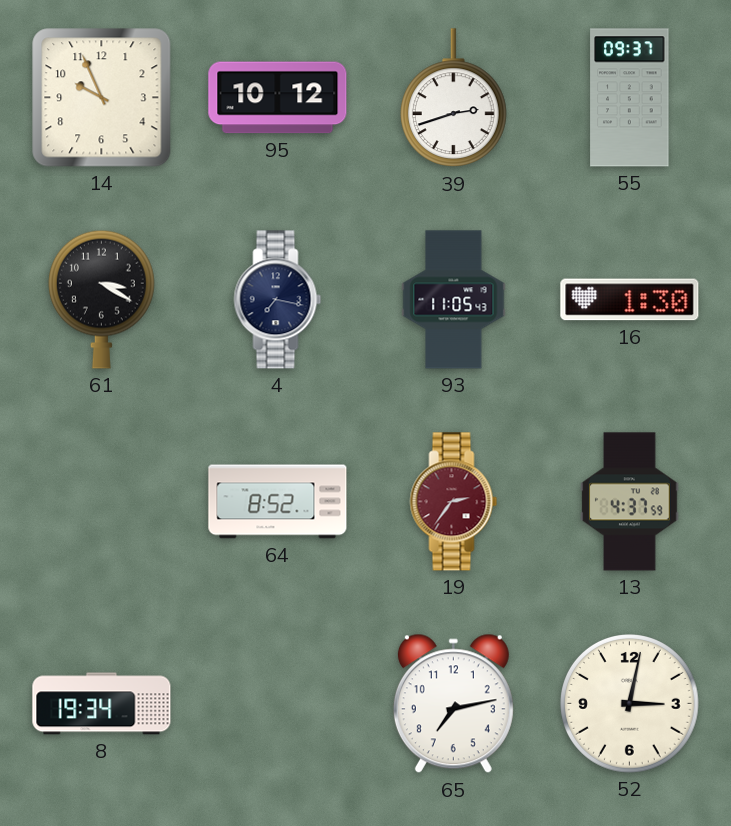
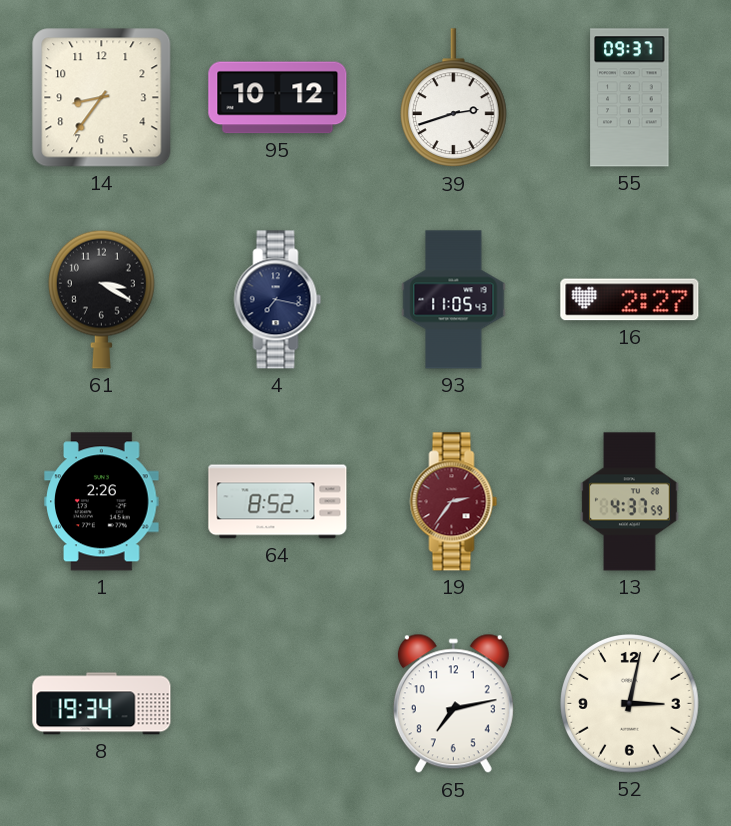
14: 9:56 -> 8:36
16: 1:30 -> 2:27
1: none -> 2:26
